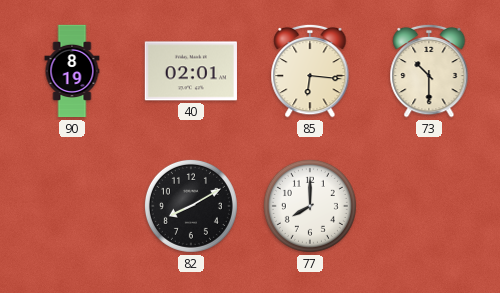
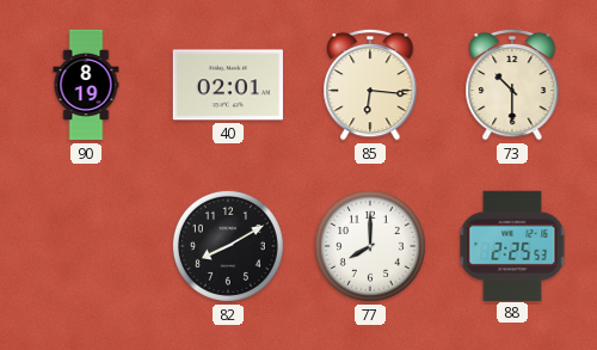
88: none -> 2:25
